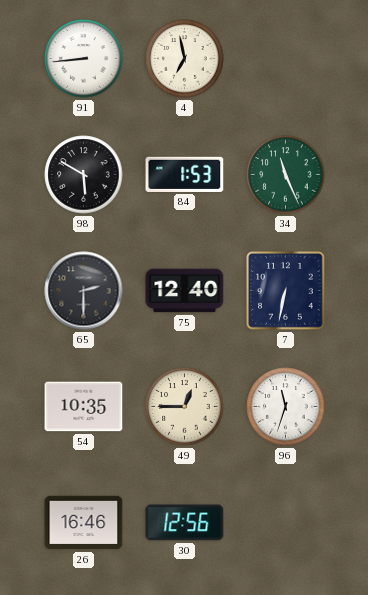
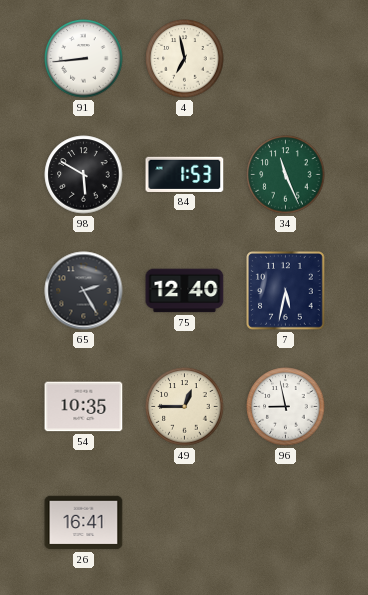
65: 2:30 -> 2:25
7: 6:32 -> 5:32
96: 11:33 -> 8:58
26: 16:46 -> 16:41
30: 12:56 -> none
